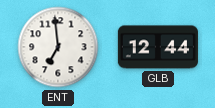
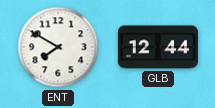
ENT: 6:59 -> 7:50
